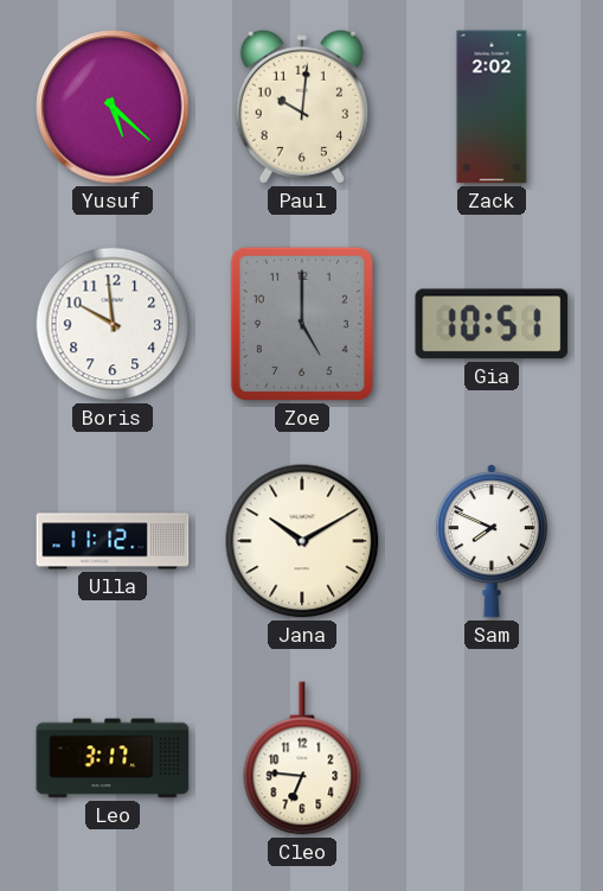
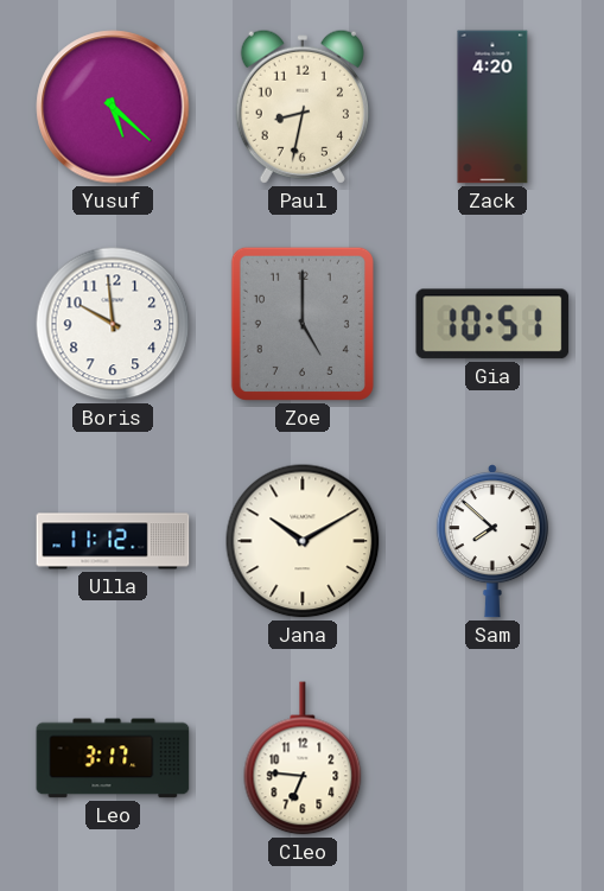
Paul: 10:01 -> 8:32
Zack: 2:02 -> 4:20
Sam: 7:49 -> 7:52
